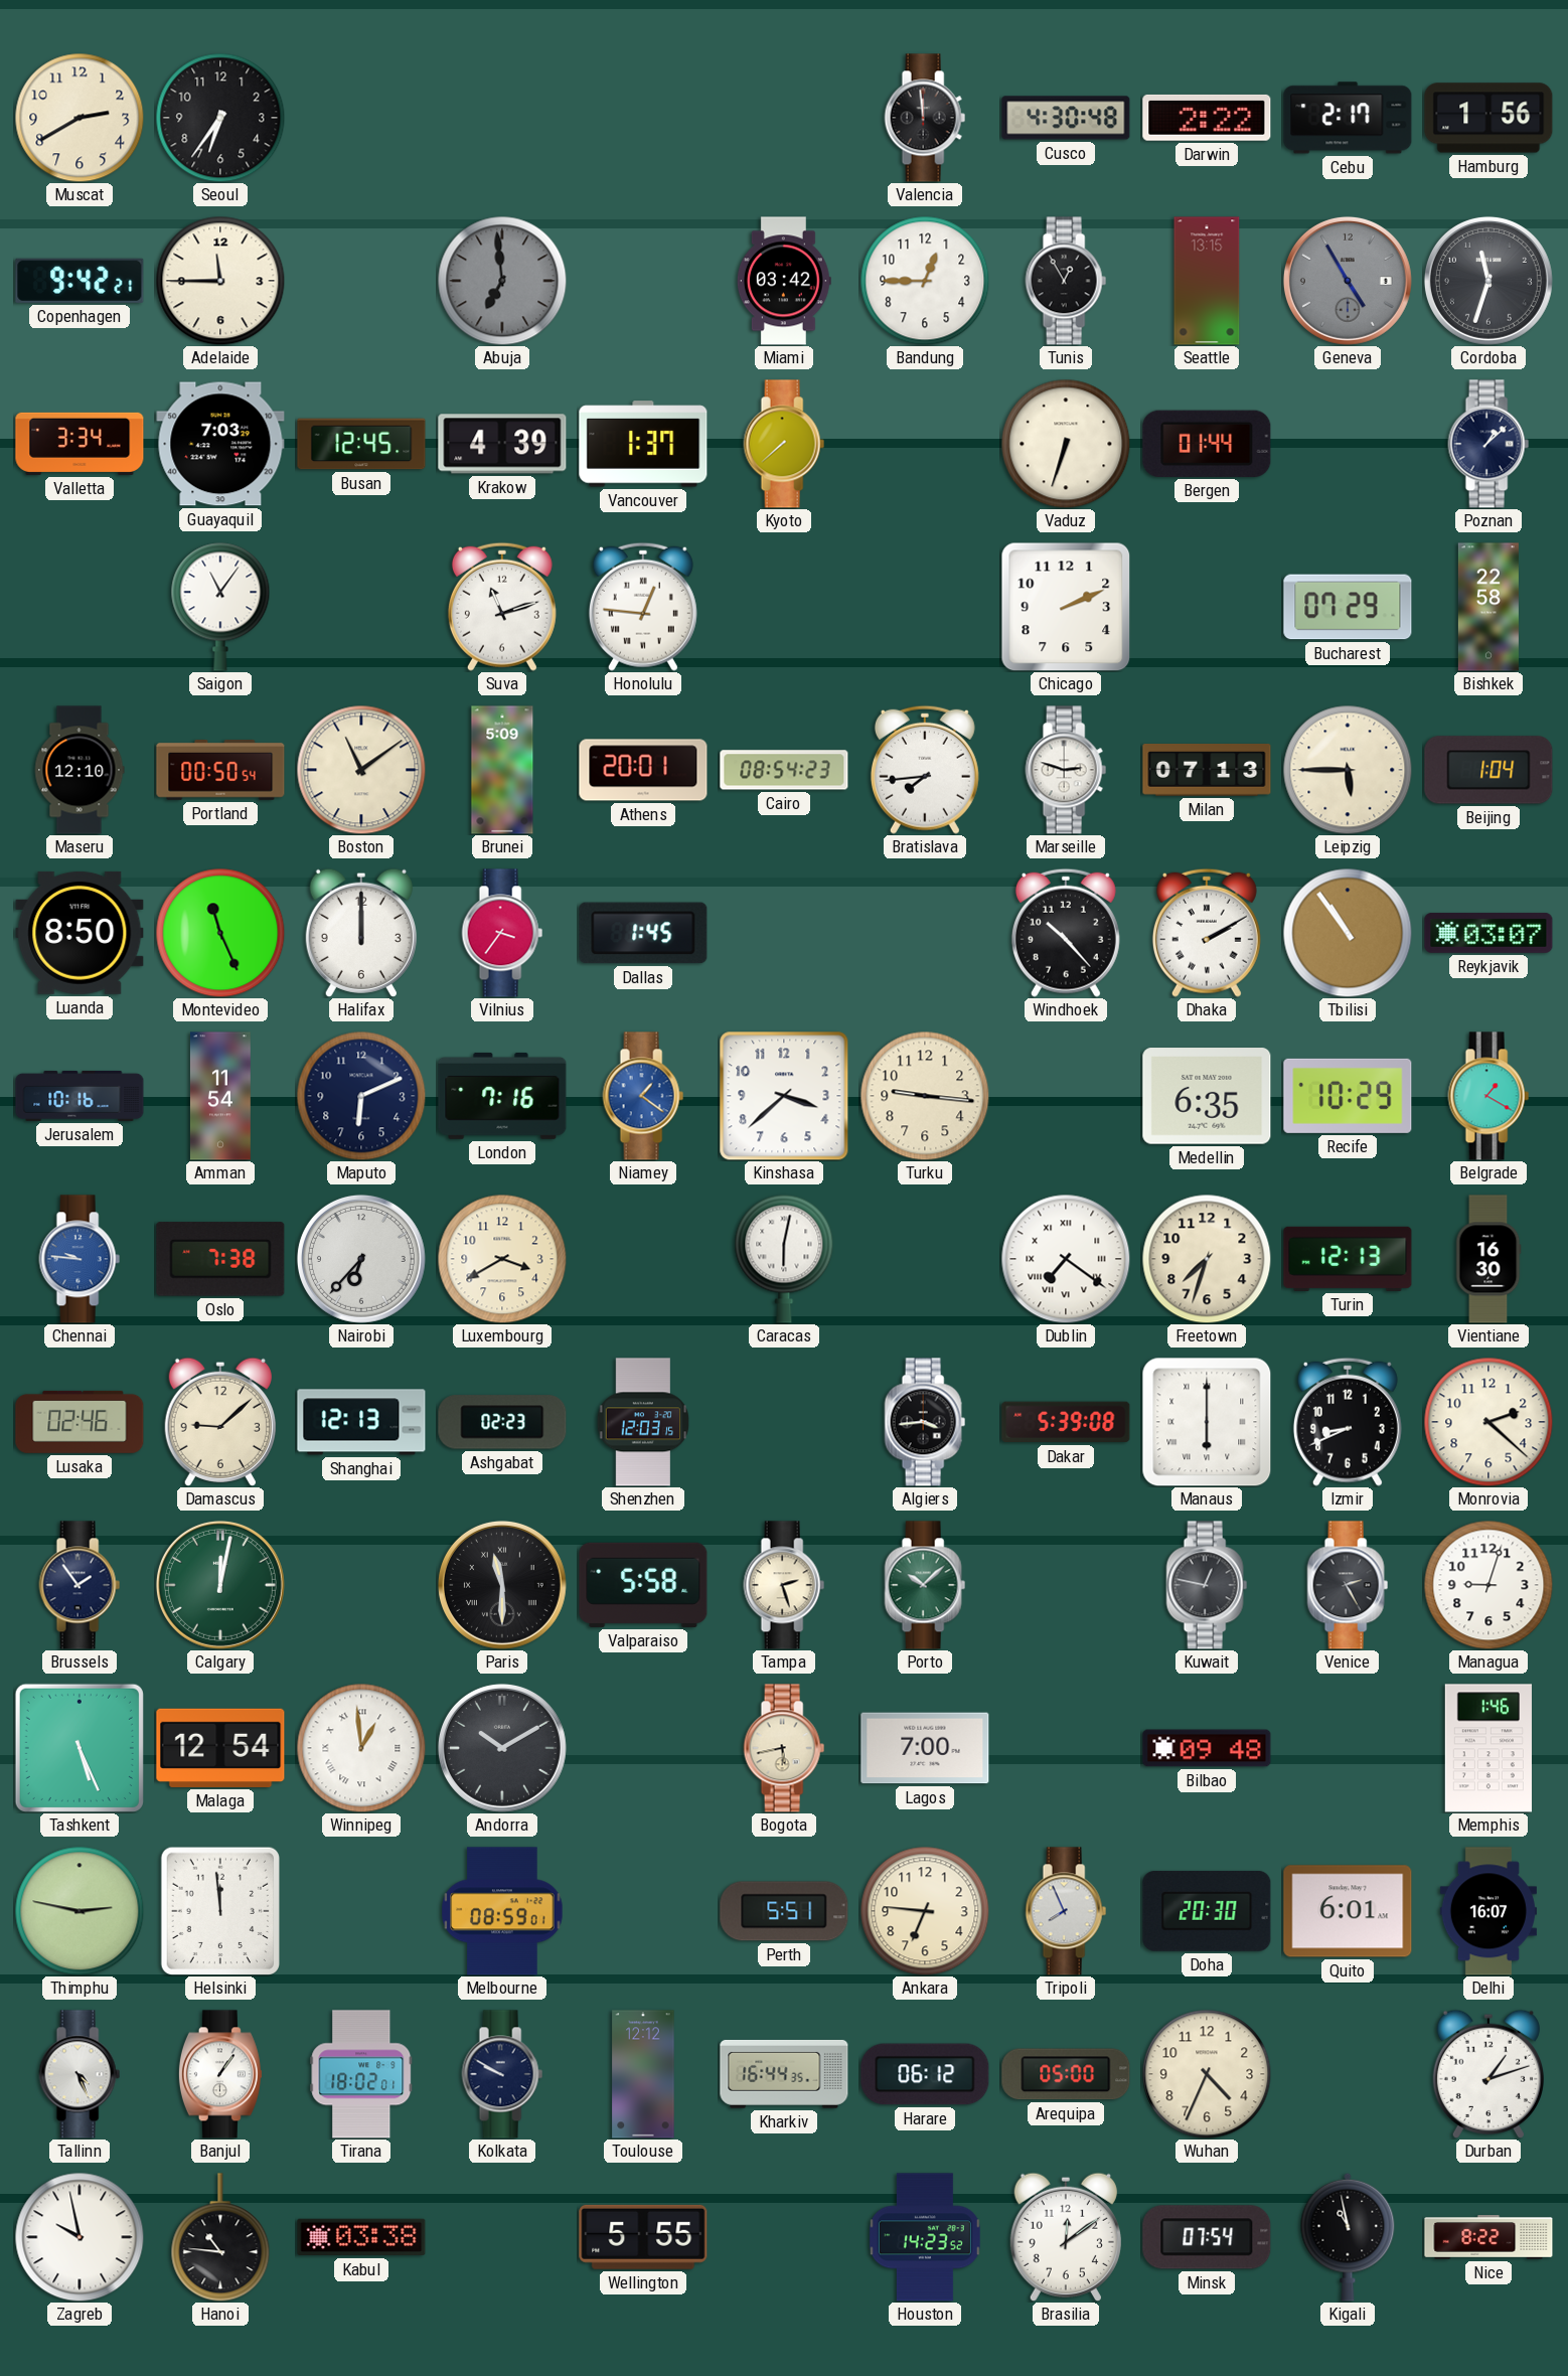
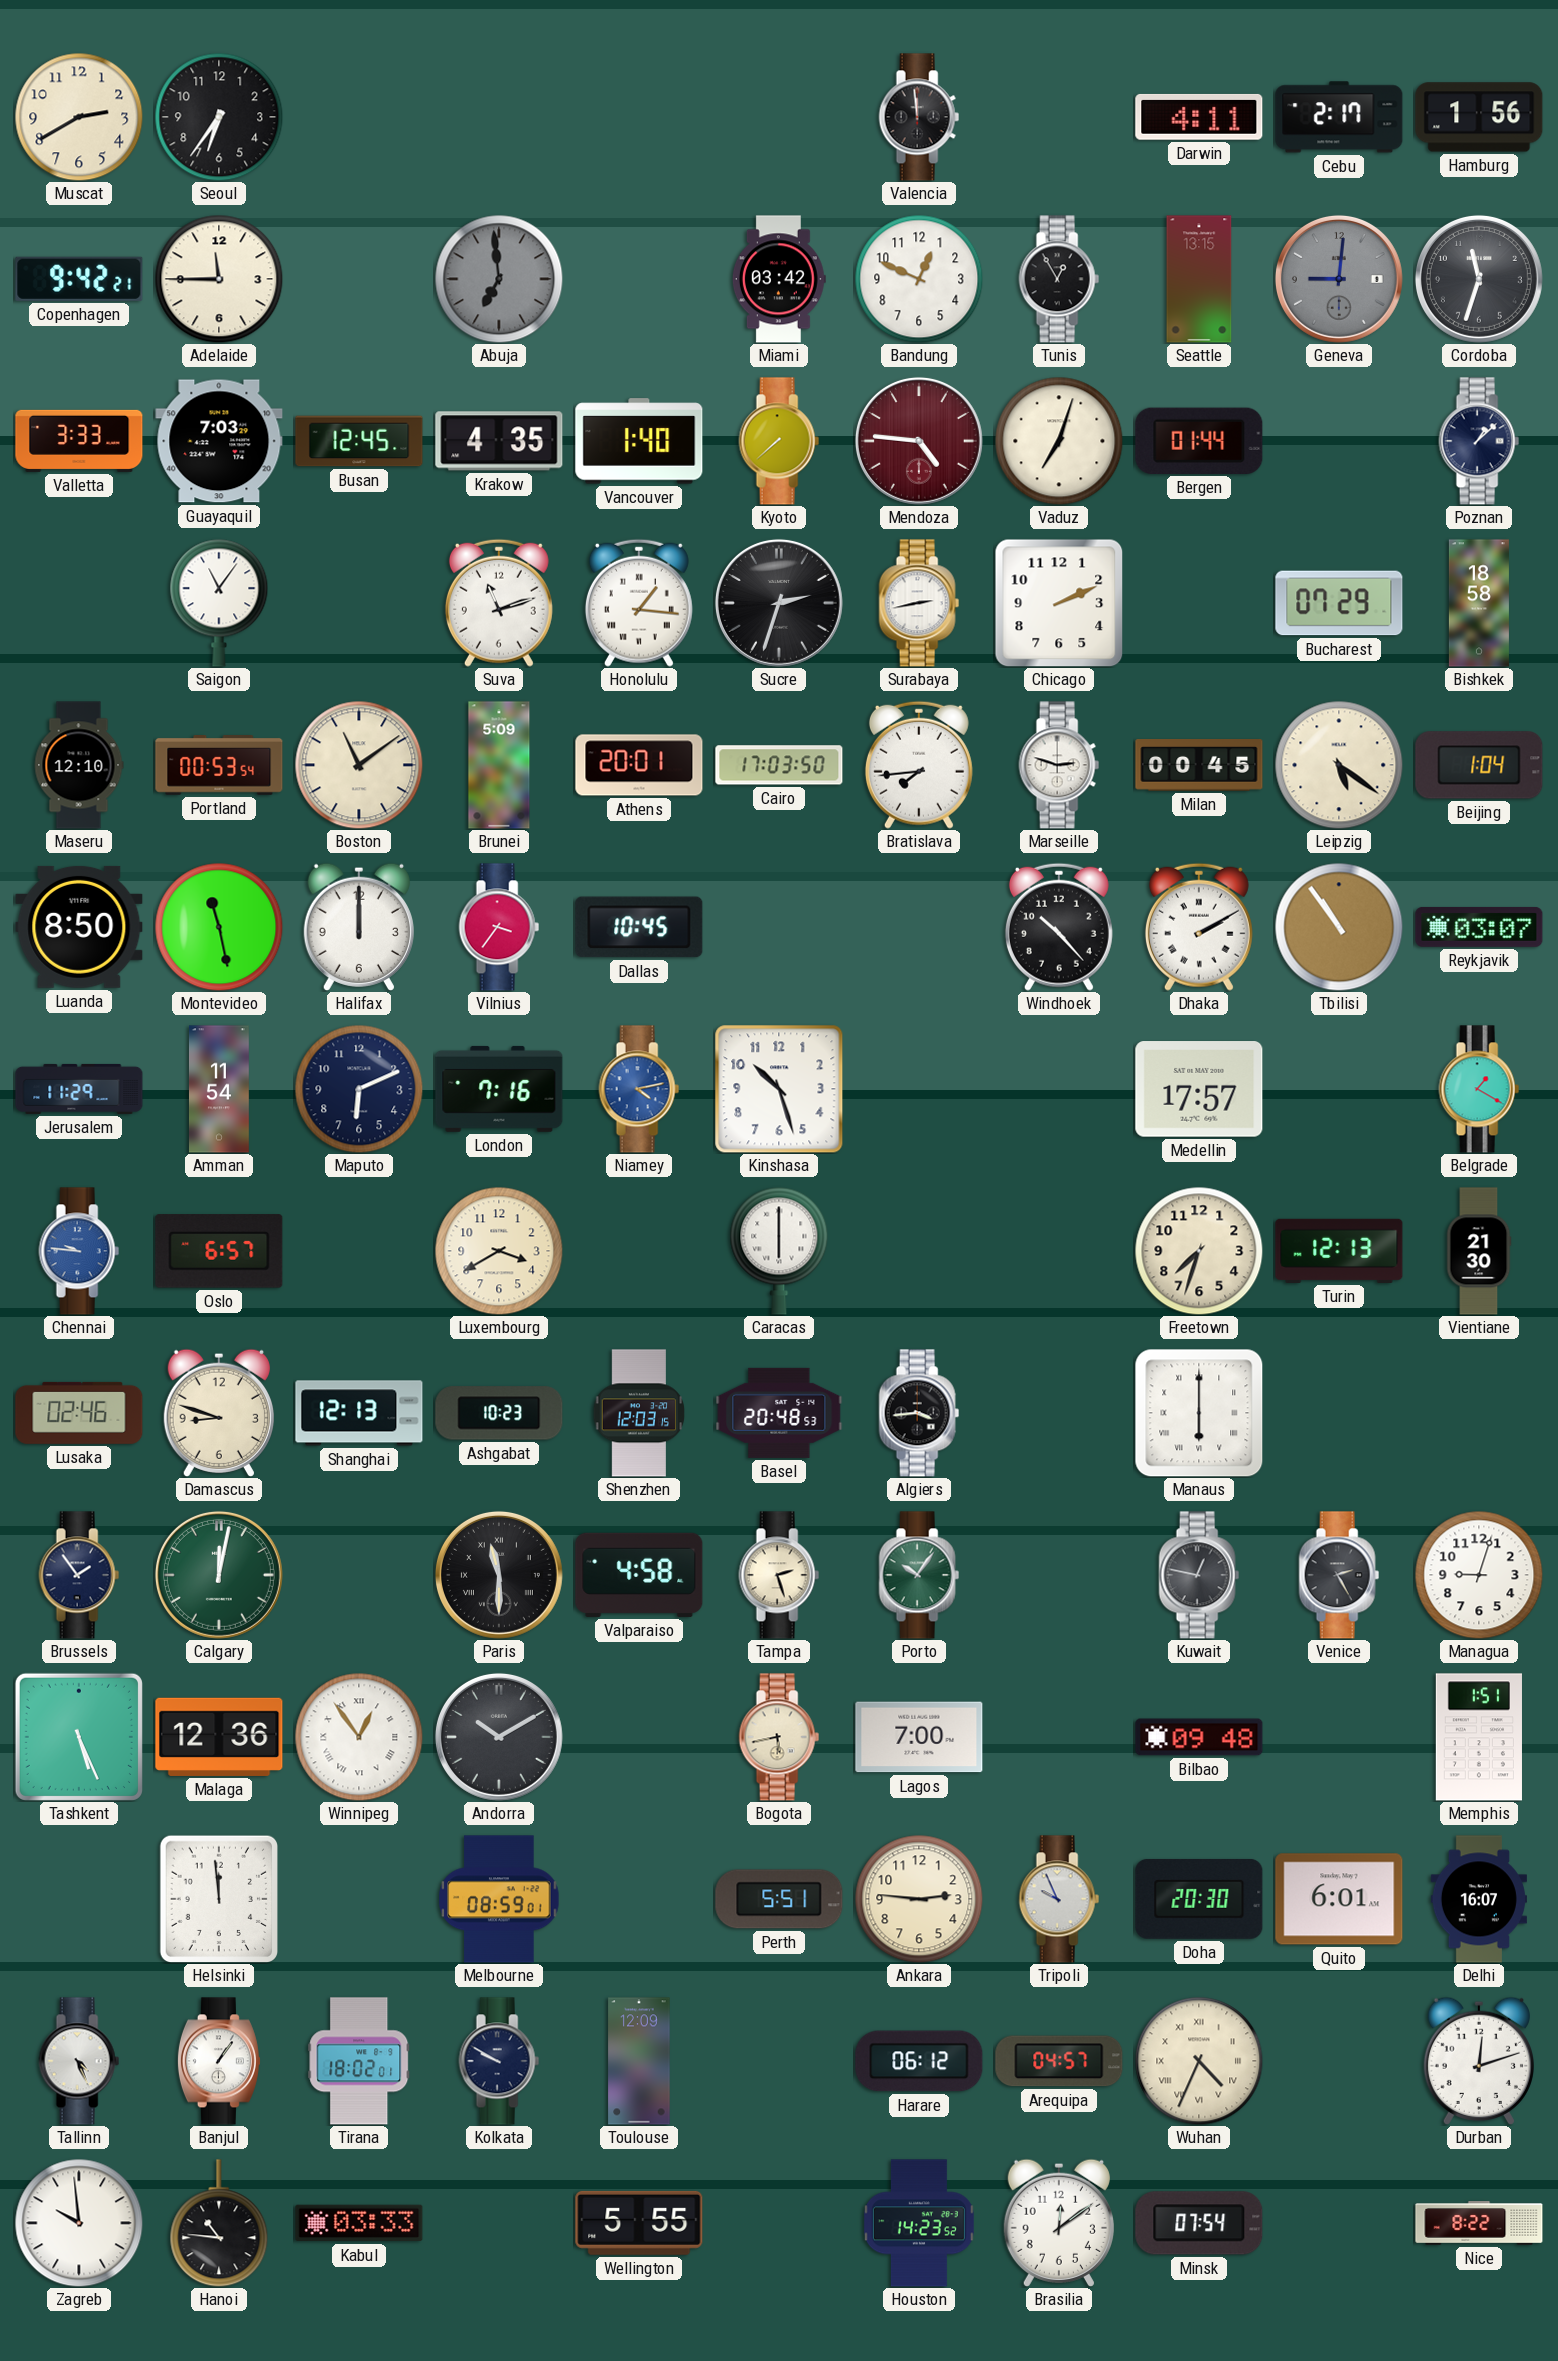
Cusco: 4:30 -> none
Darwin: 2:22 -> 4:11
Bandung: 12:45 -> 12:49
Geneva: 4:55 -> 9:01
Valletta: 3:34 -> 3:33
Krakow: 4:39 -> 4:35
Vancouver: 1:37 -> 1:40
Mendoza: none -> 4:46
Vaduz: 6:33 -> 7:03
Honolulu: 12:46 -> 1:16
Sucre: none -> 2:33
Surabaya: none -> 2:43
Bishkek: 22:58 -> 18:58
Portland: 00:50 -> 00:53
Cairo: 08:54 -> 17:03
Milan: 07:13 -> 00:45
Leipzig: 5:45 -> 5:21
Montevideo: 11:26 -> 11:28
Dallas: 1:45 -> 10:45
Jerusalem: 10:16 -> 11:29
Niamey: 1:21 -> 4:13
Kinshasa: 3:38 -> 10:27
Turku: 9:16 -> none
Medellin: 6:35 -> 17:57
Recife: 10:29 -> none
Oslo: 7:38 -> 6:57
Nairobi: 6:37 -> none
Caracas: 6:02 -> 6:00
Dublin: 7:21 -> none
Vientiane: 16:30 -> 21:30
Damascus: 9:08 -> 8:48
Ashgabat: 02:23 -> 10:23
Basel: none -> 20:48
Dakar: 5:39 -> none
Izmir: 8:41 -> none
Monrovia: 2:22 -> none
Valparaiso: 5:58 -> 4:58
Porto: 10:08 -> 10:06
Malaga: 12:54 -> 12:36
Winnipeg: 12:59 -> 12:54
Memphis: 1:46 -> 1:51
Thimphu: 2:47 -> none
Ankara: 6:46 -> 2:46
Tripoli: 7:56 -> 9:56
Toulouse: 12:12 -> 12:09
Kharkiv: 16:44 -> none
Arequipa: 05:00 -> 04:57
Wuhan numerals: Arabic -> Roman
Durban: 1:12 -> 12:12
Zagreb: 9:58 -> 9:59
Kabul: 03:38 -> 03:33
Kigali: 10:58 -> none
